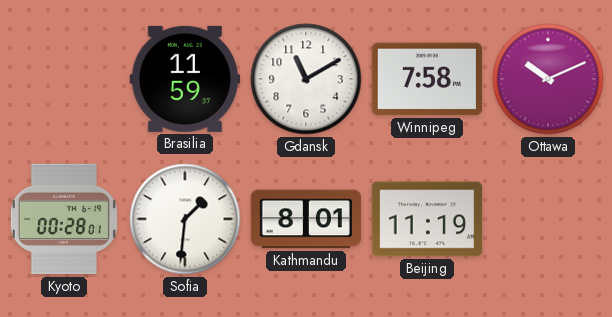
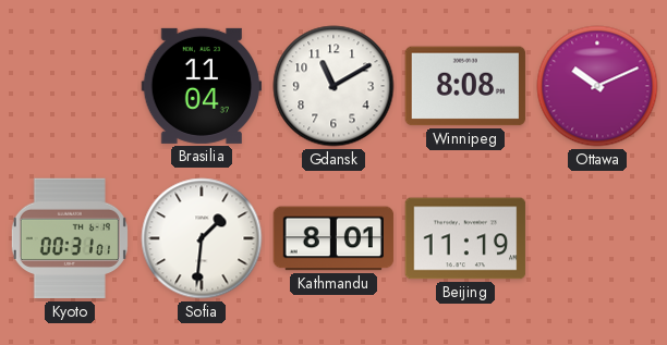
Brasilia: 11:59 -> 11:04
Winnipeg: 7:58 -> 8:08
Kyoto: 00:28 -> 00:31
